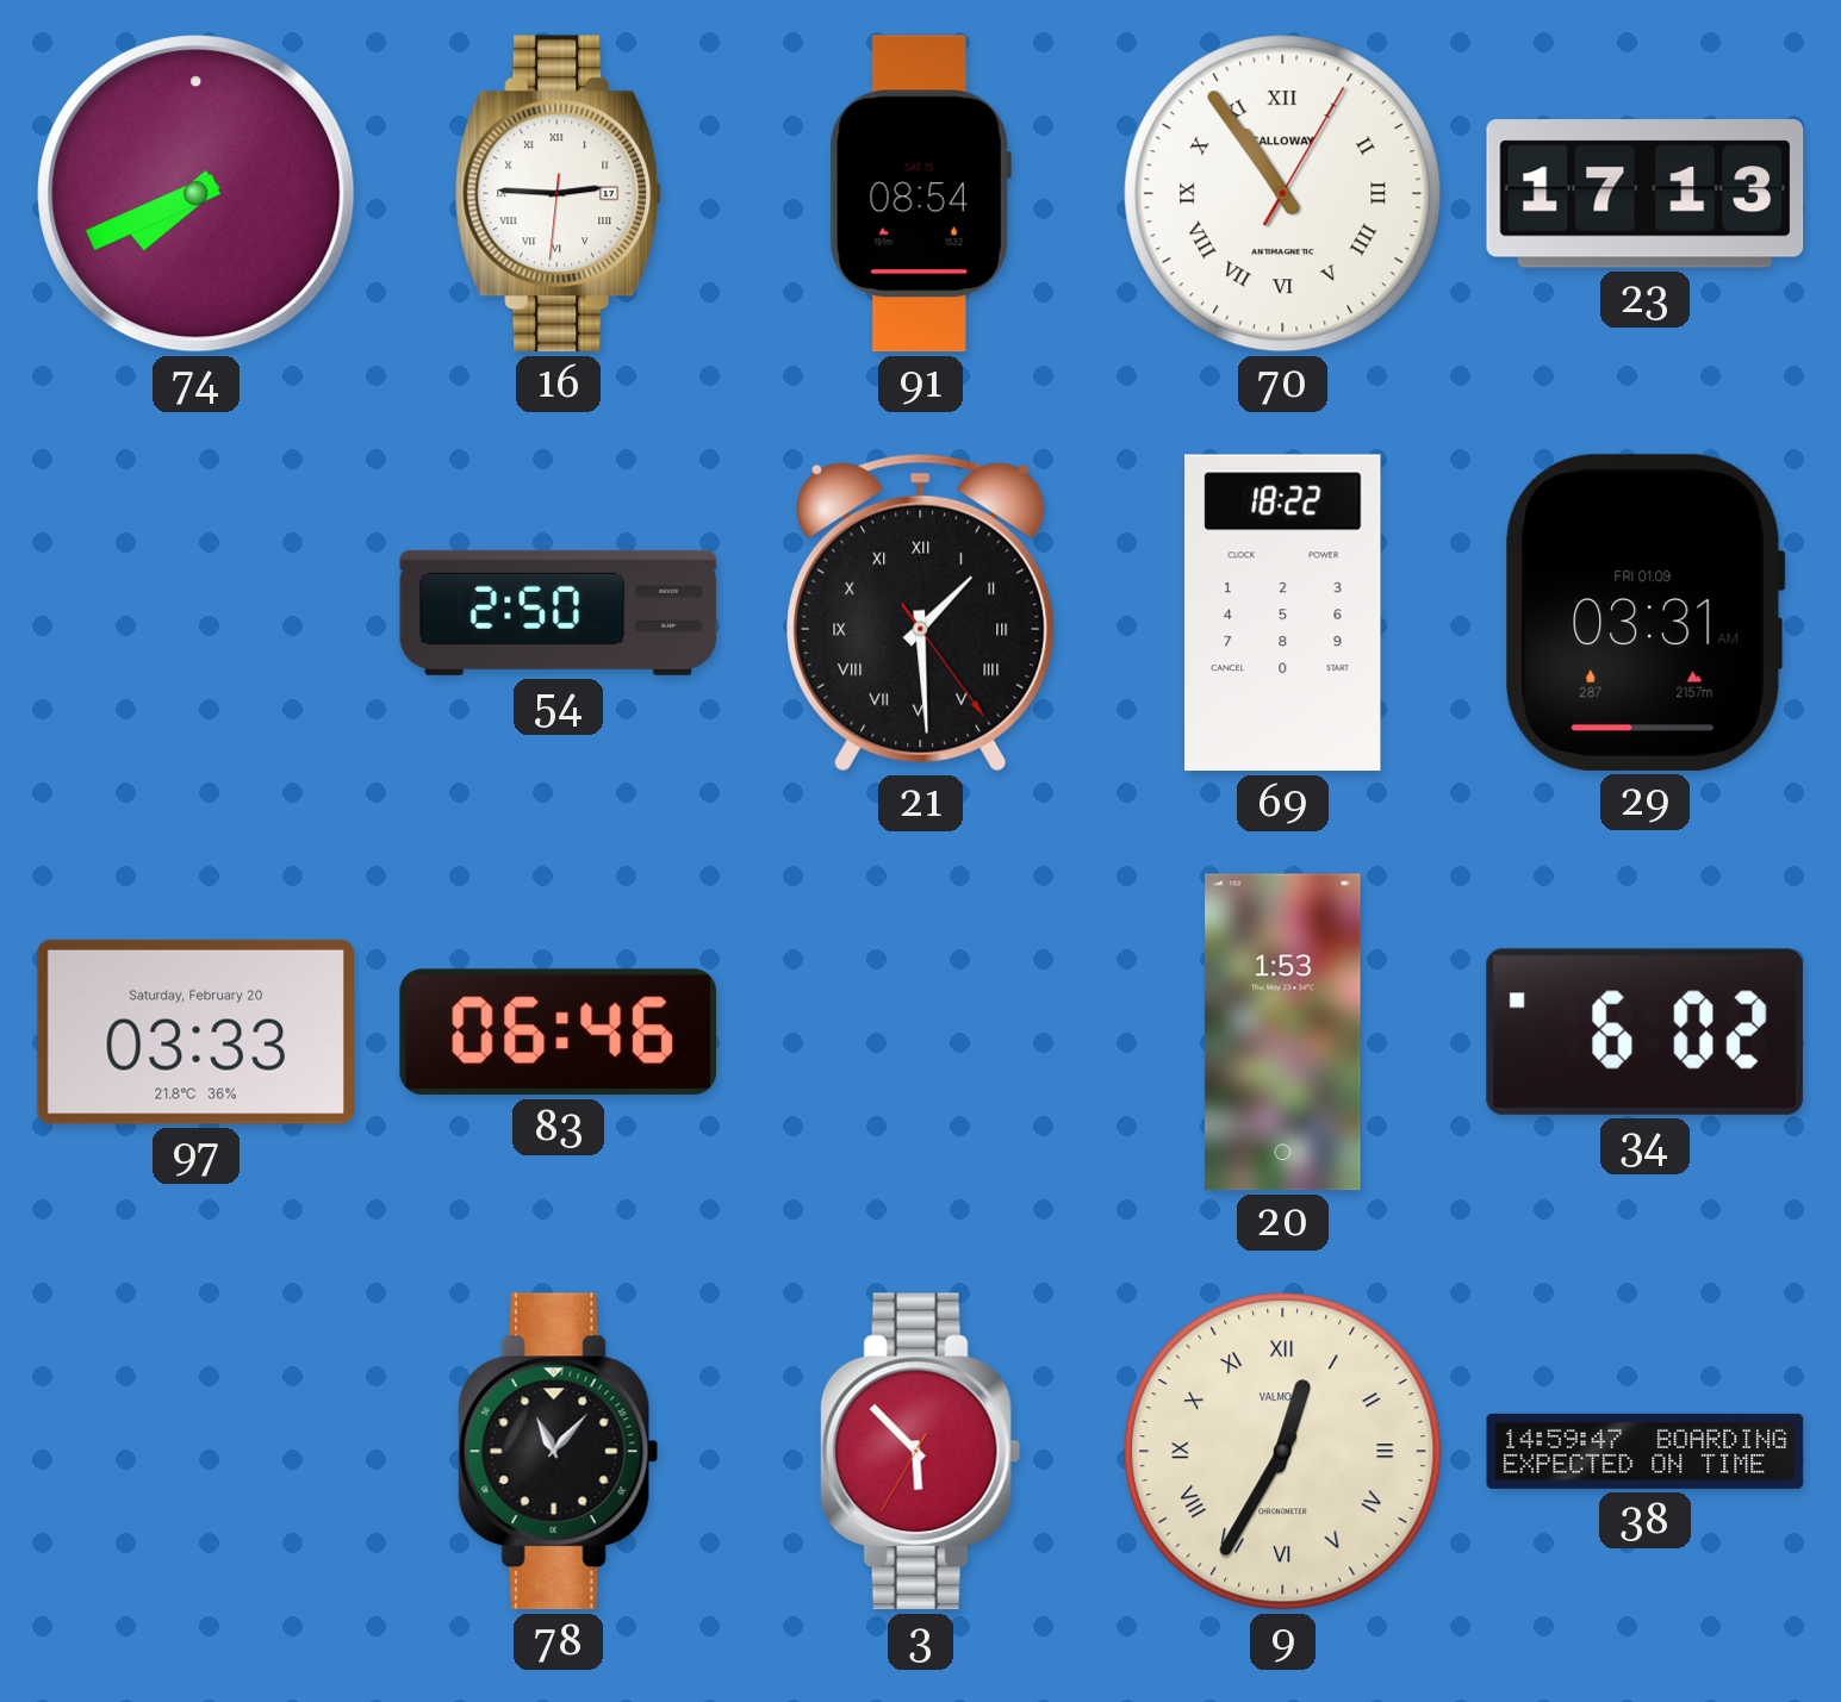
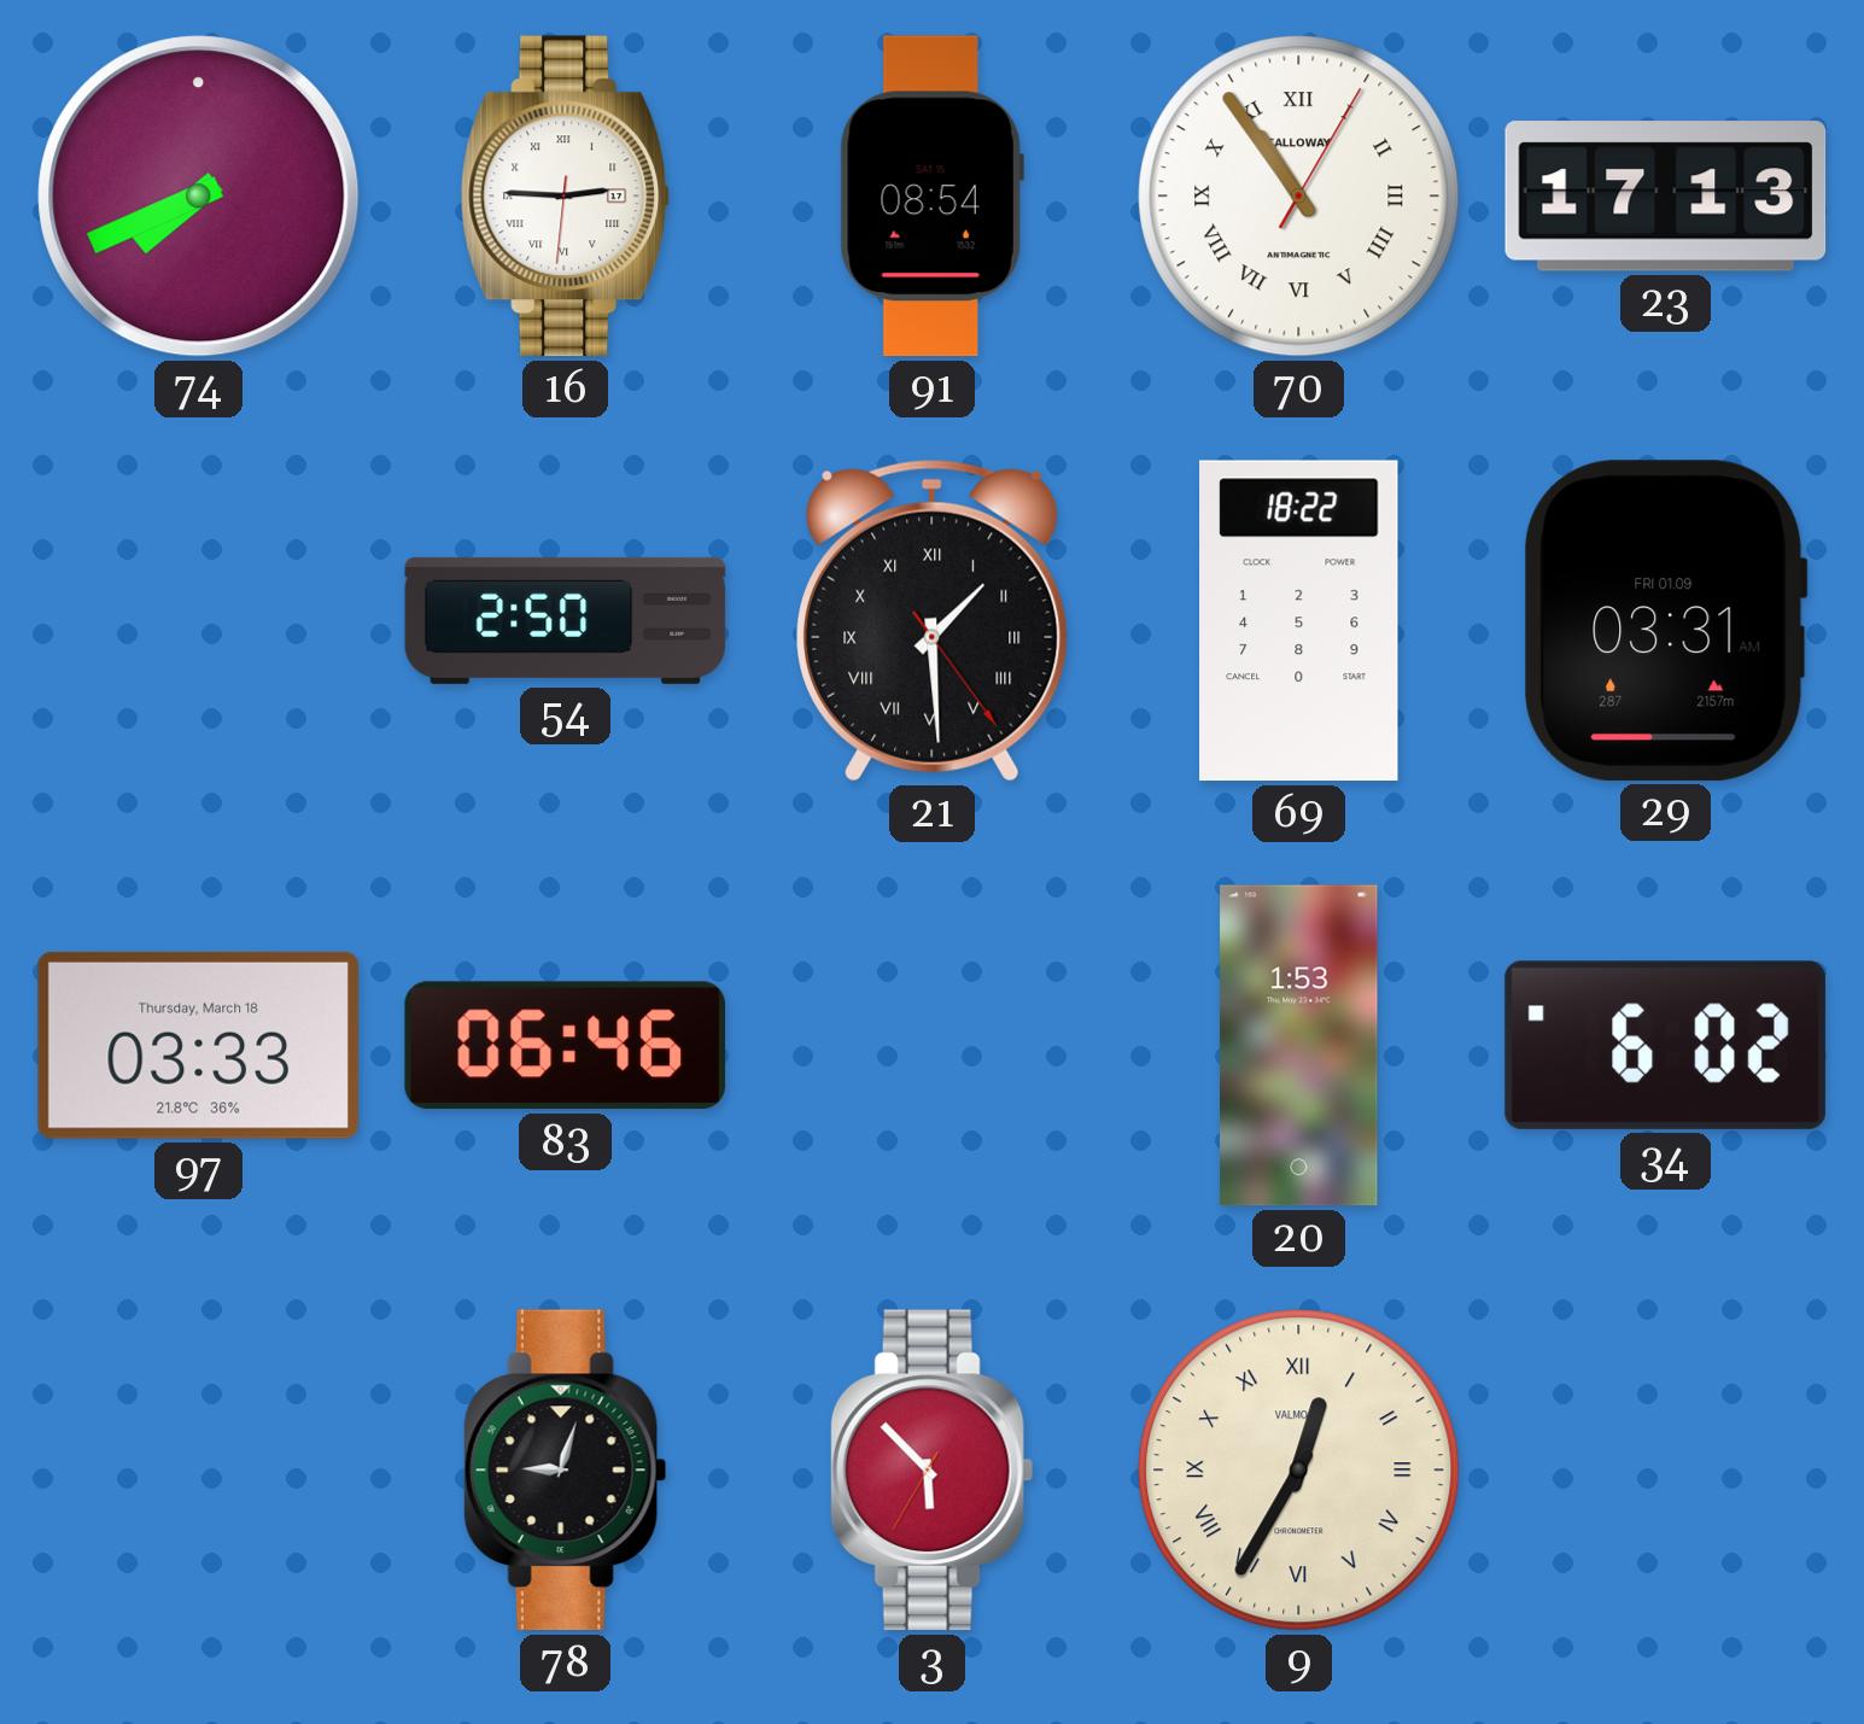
97 date: Saturday, February 20 -> Thursday, March 18
78: 11:07 -> 9:03
38: 14:59 -> none
